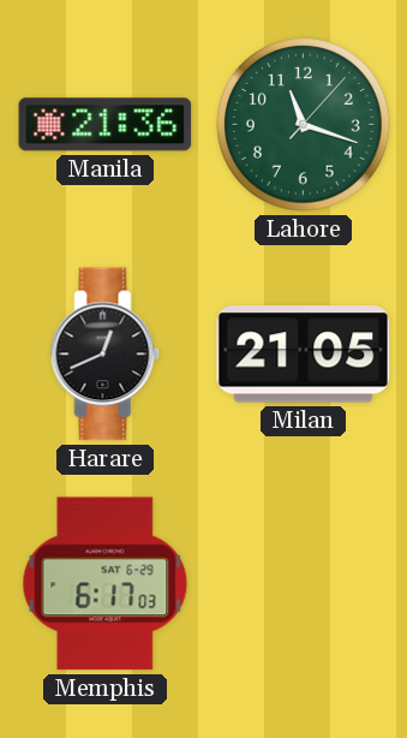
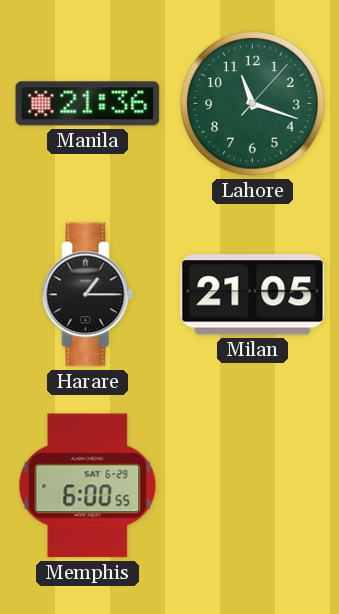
Harare: 12:41 -> 1:15
Memphis: 6:17 -> 6:00
